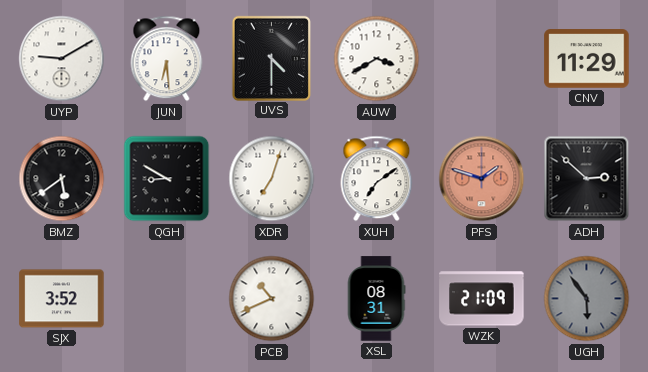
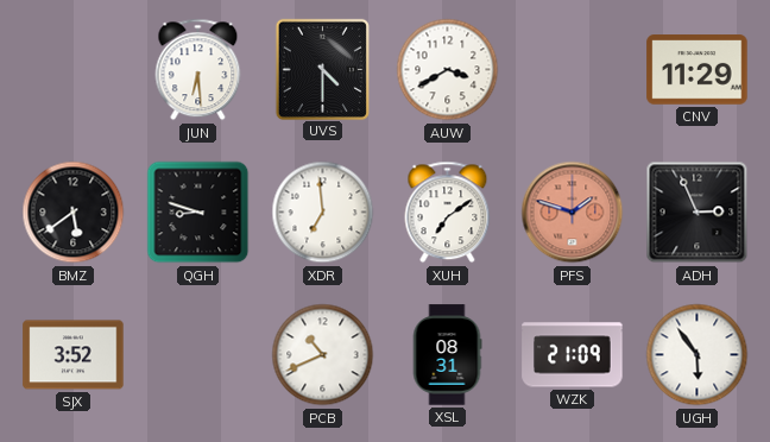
UYP: 9:10 -> none
QGH: 8:50 -> 8:48
XDR: 7:03 -> 6:59
ADH: 2:52 -> 2:56
UGH dial: grey -> white
